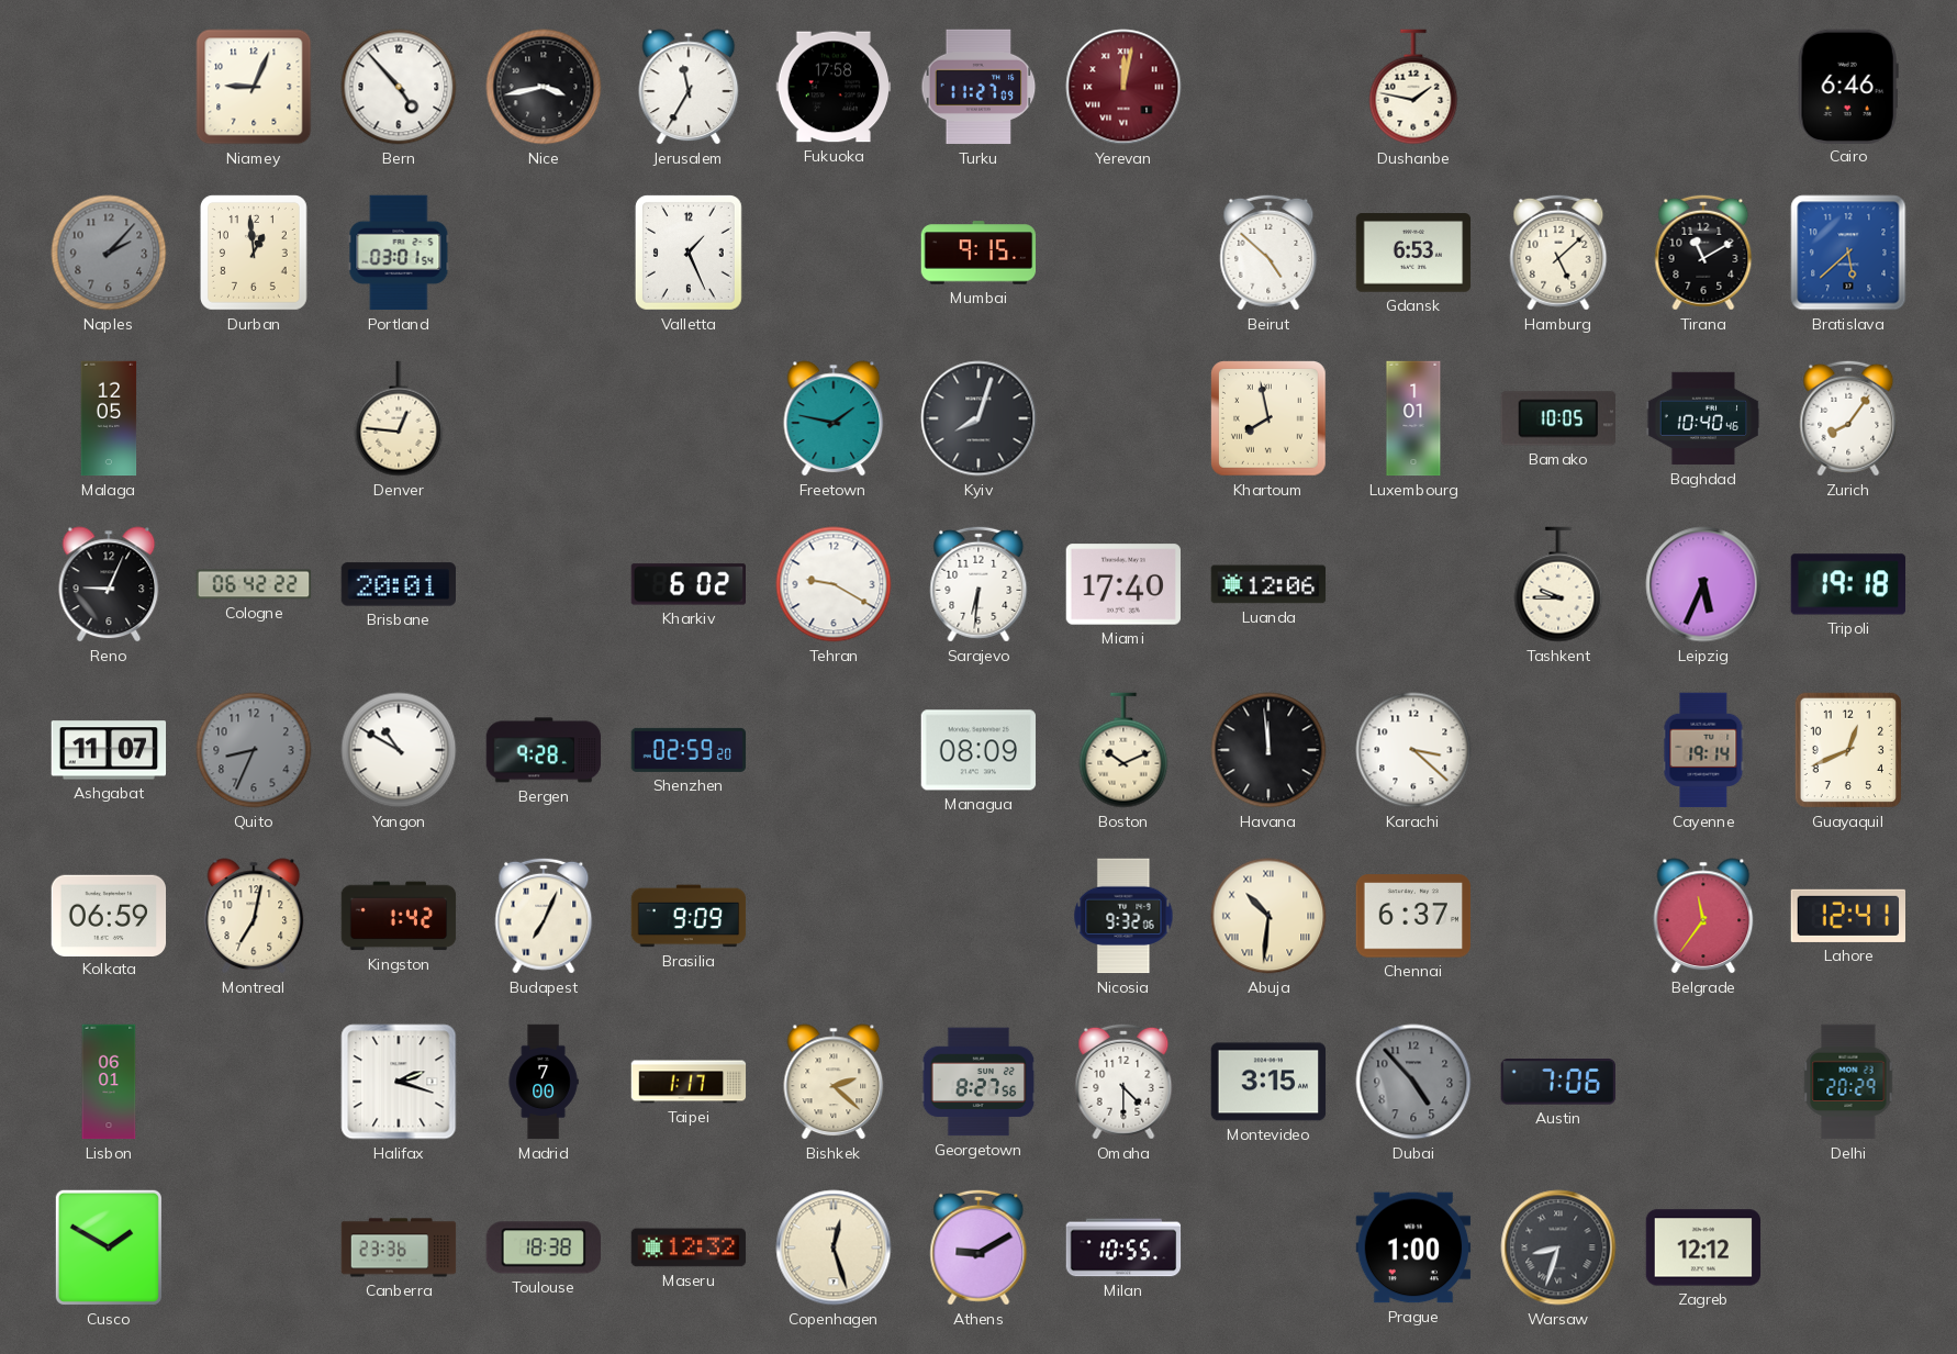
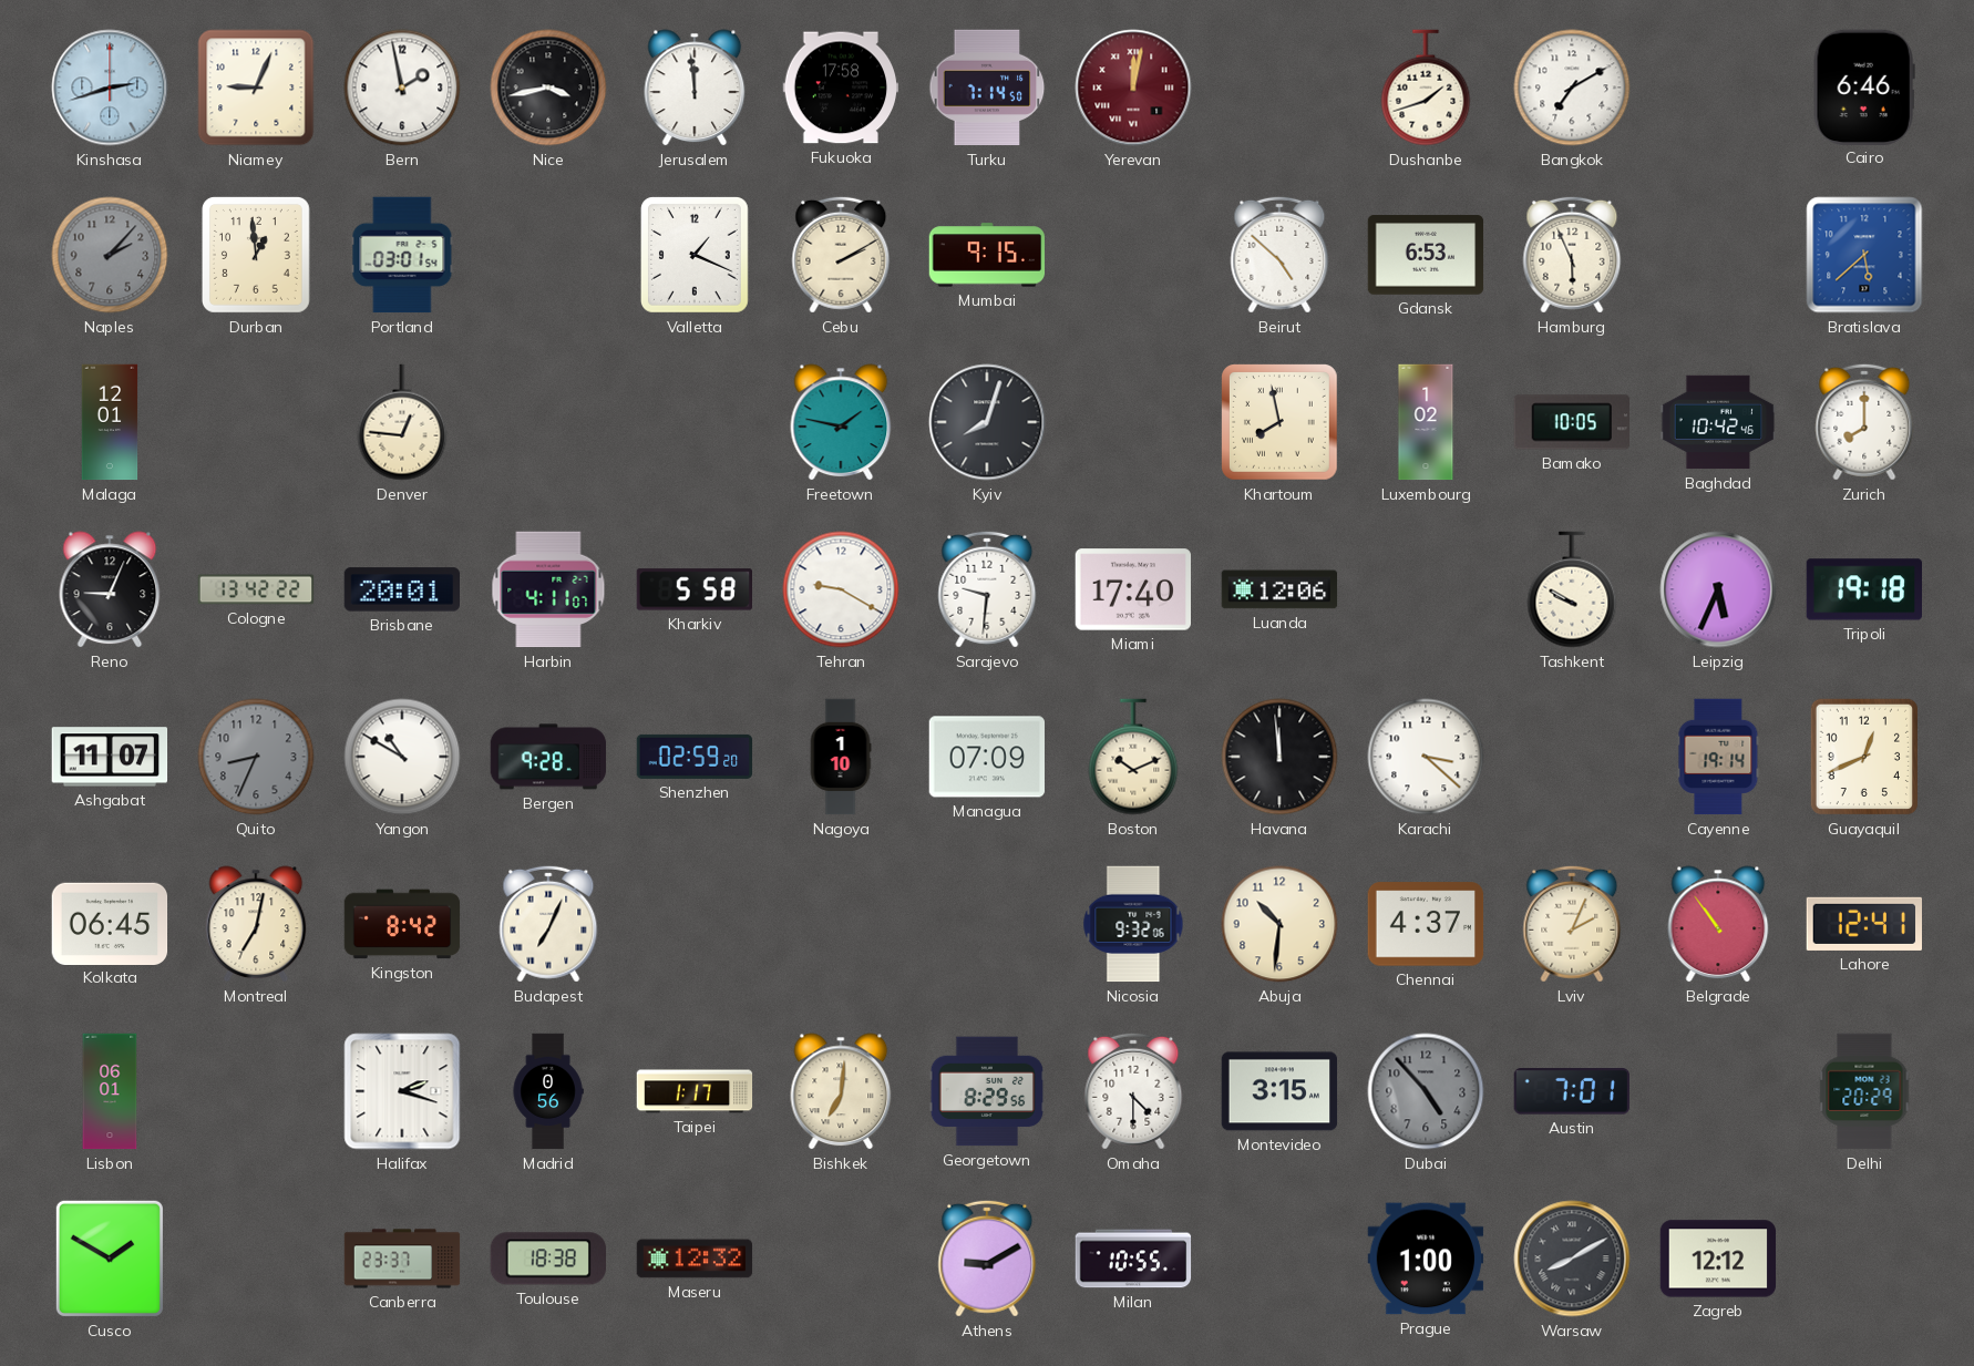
Kinshasa: none -> 2:42
Bern: 4:53 -> 1:58
Jerusalem: 11:35 -> 11:59
Turku: 11:27 -> 7:14
Dushanbe: 1:47 -> 1:42
Bangkok: none -> 7:10
Valletta: 1:26 -> 1:19
Cebu: none -> 2:10
Hamburg: 5:08 -> 5:56
Tirana: 11:10 -> none
Malaga: 12:05 -> 12:01
Luxembourg: 1:01 -> 1:02
Baghdad: 10:40 -> 10:42
Zurich: 8:06 -> 8:00
Cologne: 06:42 -> 13:42
Harbin: none -> 4:11
Kharkiv: 6:02 -> 5:58
Sarajevo: 6:31 -> 9:31
Tashkent: 9:45 -> 9:50
Nagoya: none -> 1:10
Managua: 08:09 -> 07:09
Kolkata: 06:59 -> 06:45
Kingston: 1:42 -> 8:42
Brasilia: 9:09 -> none
Abuja numerals: Roman -> Arabic
Chennai: 6:37 -> 4:37
Lviv: none -> 2:04
Belgrade: 11:36 -> 10:54
Madrid: 7:00 -> 0:56
Bishkek: 2:22 -> 7:01
Georgetown: 8:27 -> 8:29
Austin: 7:06 -> 7:01
Canberra: 23:36 -> 23:37
Copenhagen: 12:27 -> none
Warsaw: 8:33 -> 8:10
